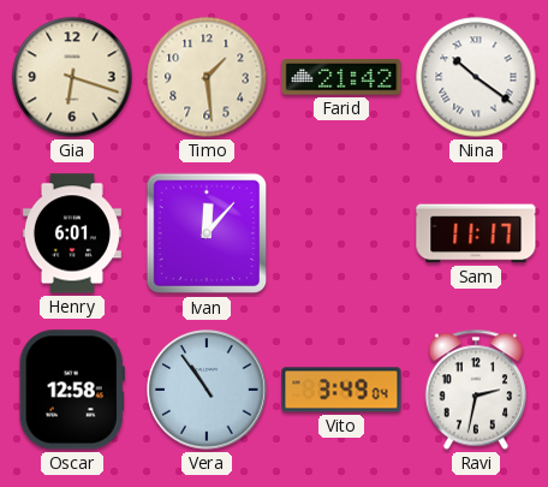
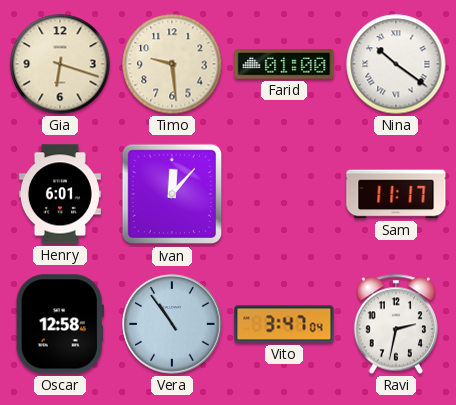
Timo: 1:29 -> 9:29
Farid: 21:42 -> 01:00
Vito: 3:49 -> 3:47
